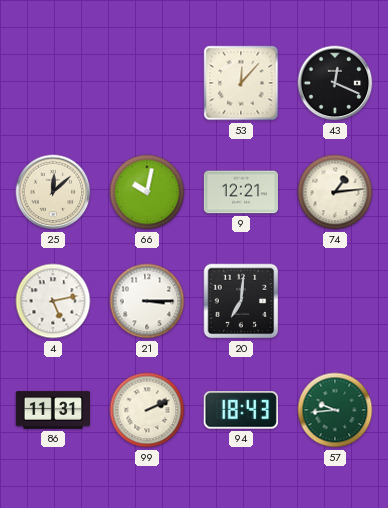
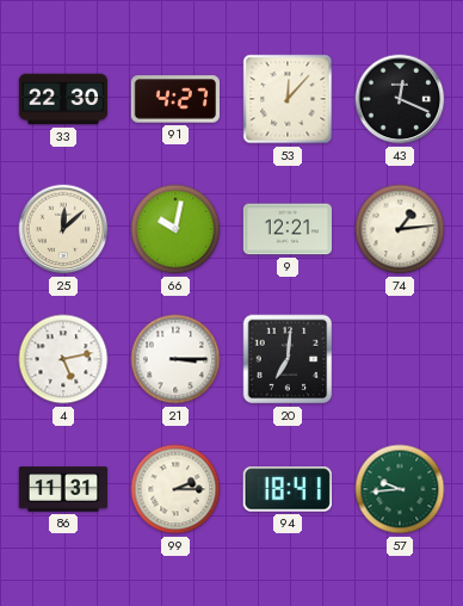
33: none -> 22:30
91: none -> 4:27
99: 2:11 -> 2:15
94: 18:43 -> 18:41
